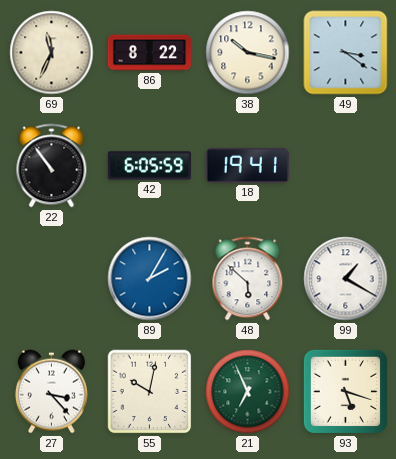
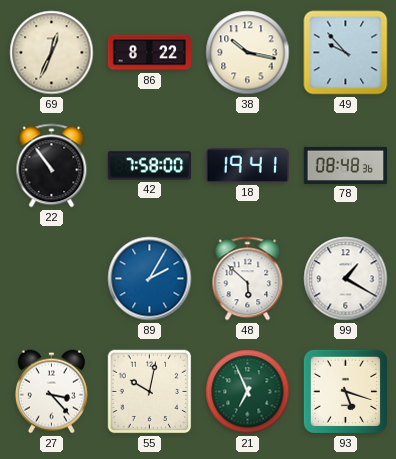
69: 11:34 -> 12:34
49: 3:21 -> 9:53
42: 6:05 -> 7:58
78: none -> 08:48
